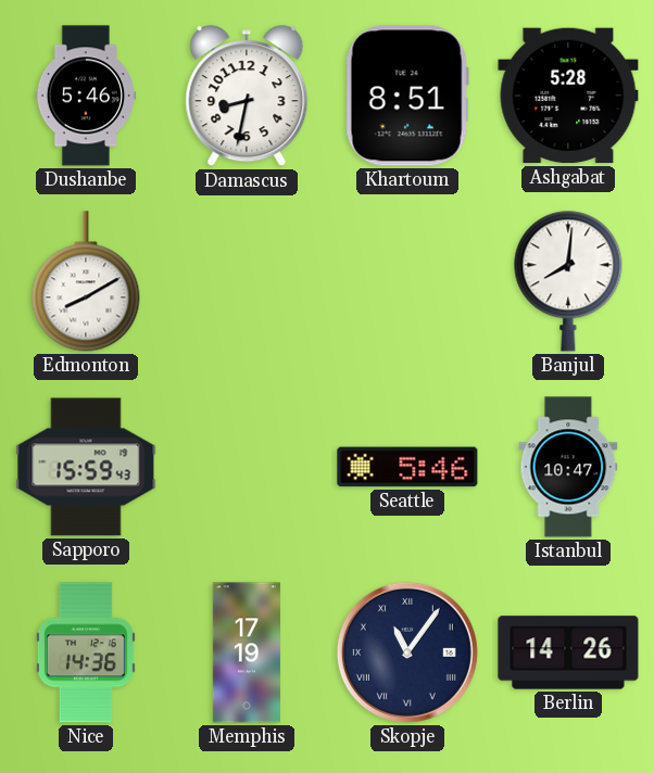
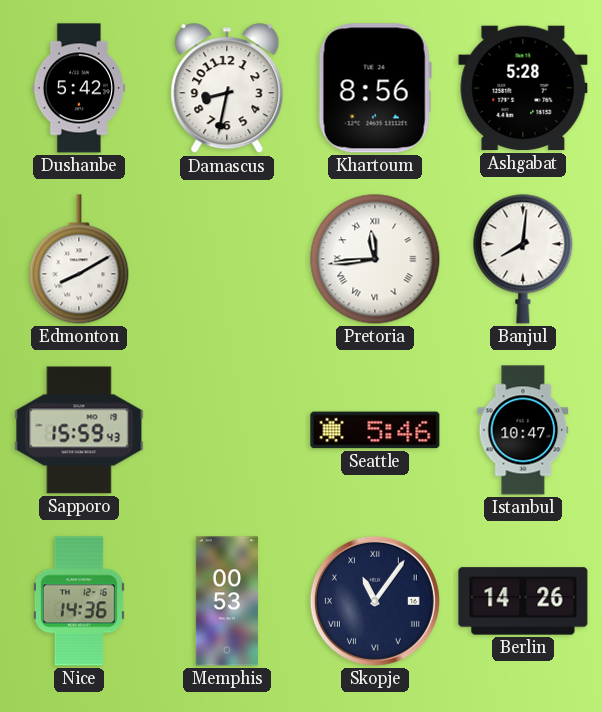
Dushanbe: 5:46 -> 5:42
Khartoum: 8:51 -> 8:56
Pretoria: none -> 11:44
Memphis: 17:19 -> 00:53
